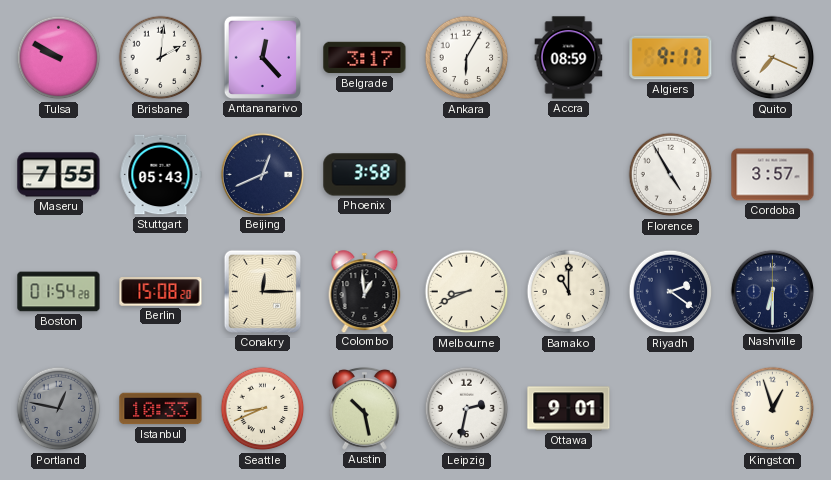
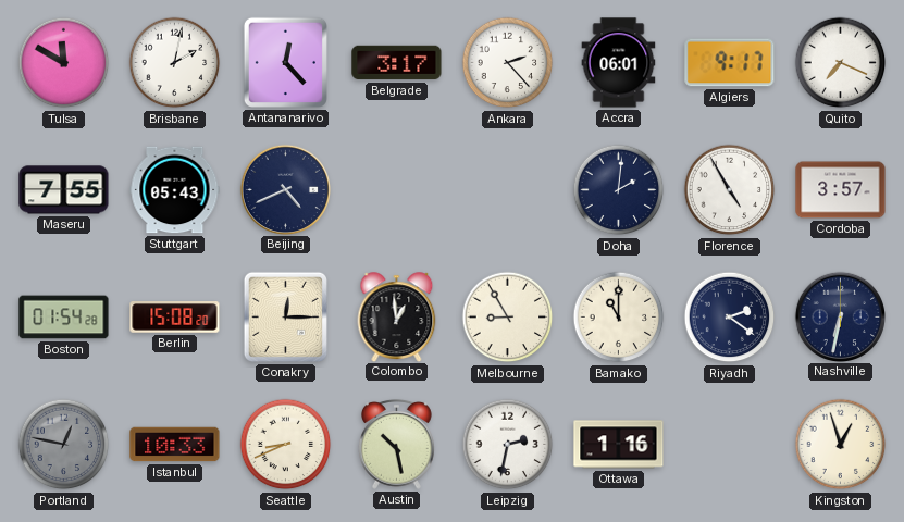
Tulsa: 9:50 -> 11:50
Brisbane: 2:01 -> 2:02
Ankara: 6:05 -> 2:23
Accra: 08:59 -> 06:01
Beijing: 12:41 -> 4:41
Phoenix: 3:58 -> none
Doha: none -> 2:01
Melbourne: 8:41 -> 8:55
Nashville: 6:30 -> 6:32
Ottawa: 9:01 -> 1:16
